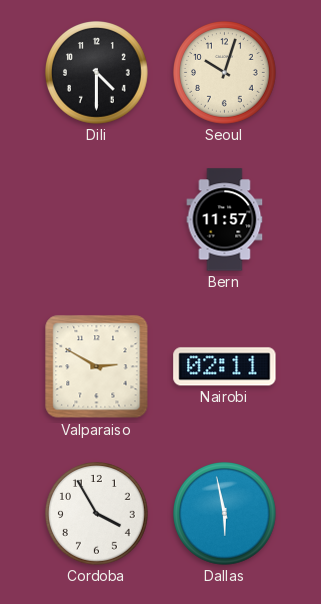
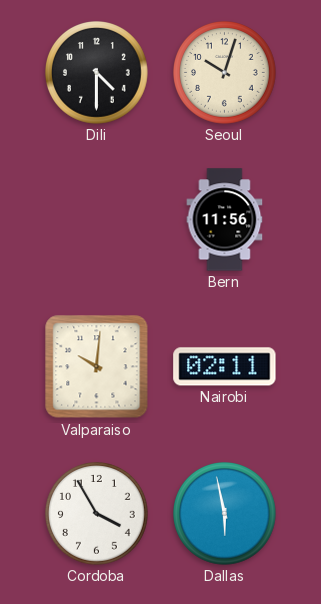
Bern: 11:57 -> 11:56
Valparaiso: 2:50 -> 10:01
